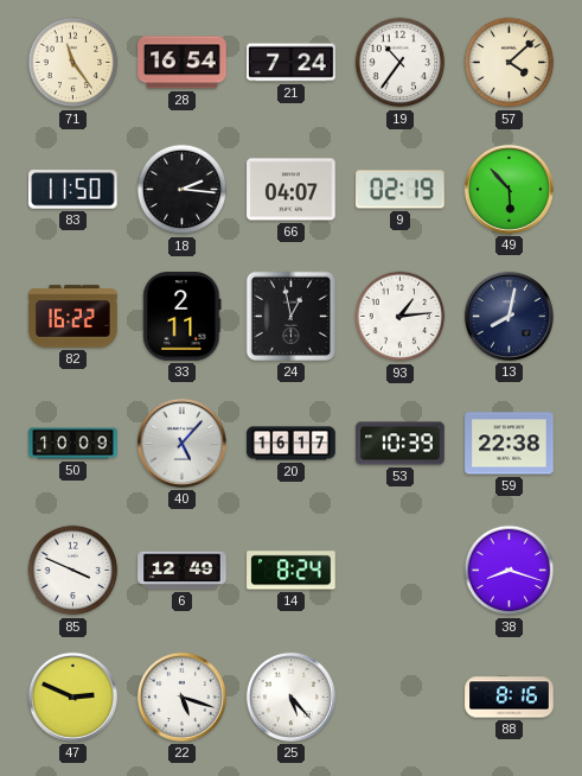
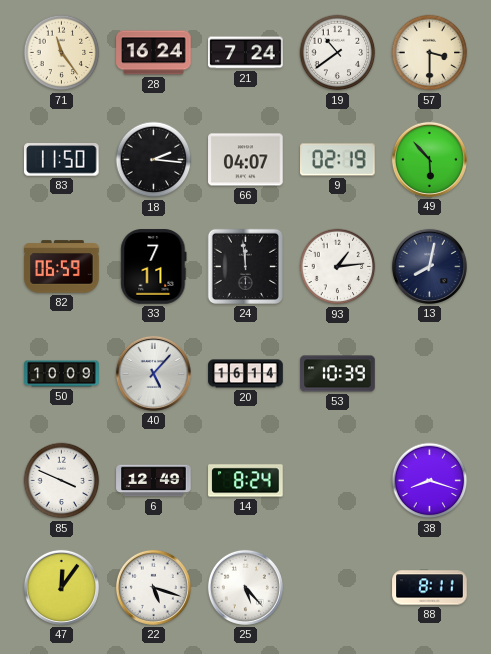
28: 16:54 -> 16:24
19: 10:36 -> 10:39
57: 4:08 -> 3:30
82: 16:22 -> 06:59
33: 2:11 -> 7:11
24: 12:58 -> 11:59
20: 16:17 -> 16:14
59: 22:38 -> none
47: 2:49 -> 12:06
88: 8:16 -> 8:11
